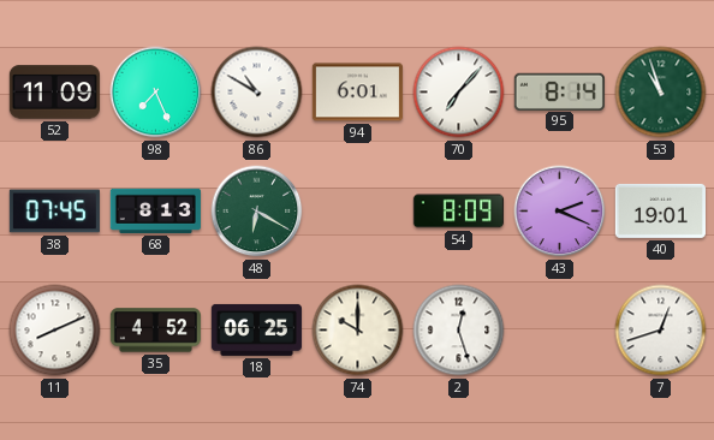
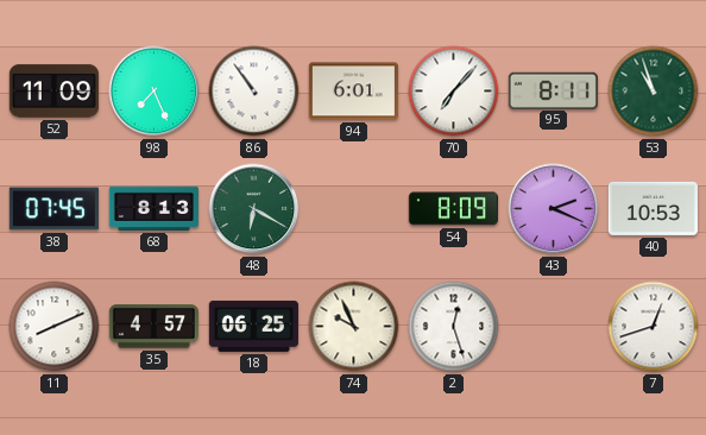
86: 10:50 -> 10:54
95: 8:14 -> 8:11
40: 19:01 -> 10:53
35: 4:52 -> 4:57
74: 10:00 -> 9:56
